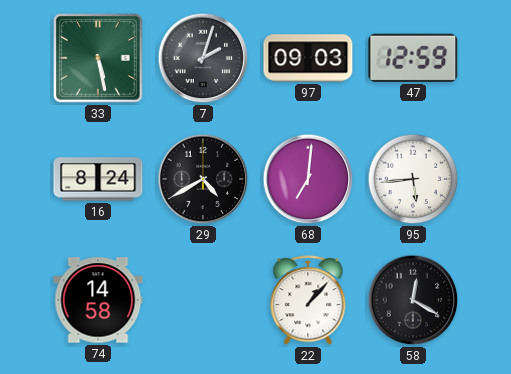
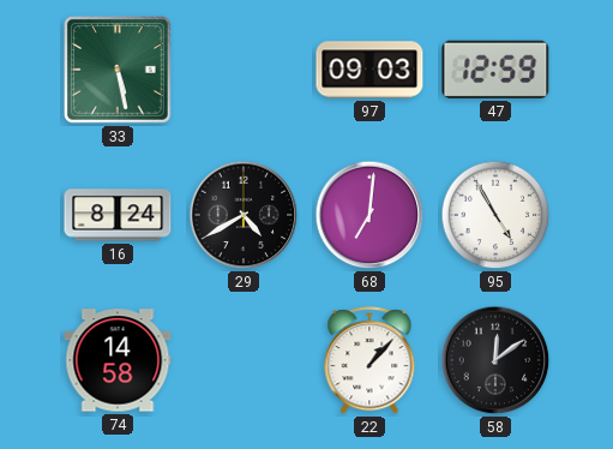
7: 2:03 -> none
95: 5:44 -> 4:55
58: 12:20 -> 12:09
